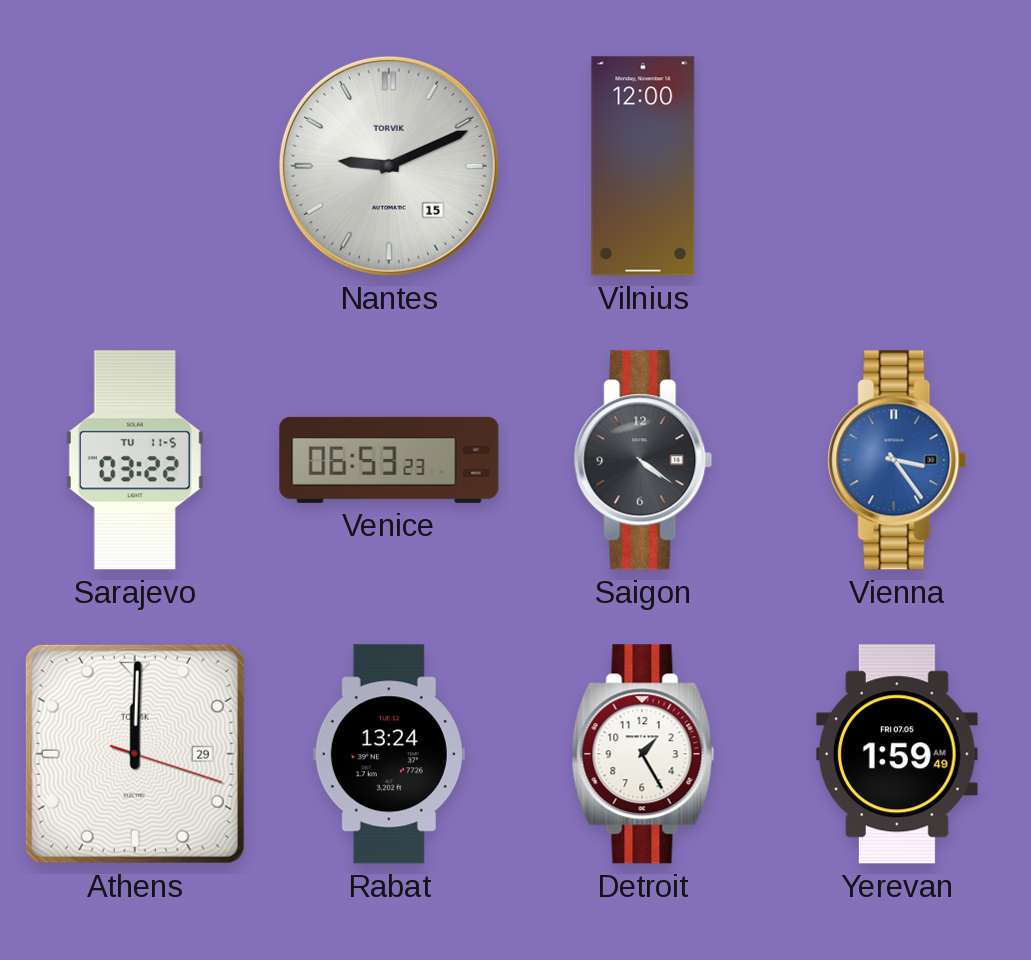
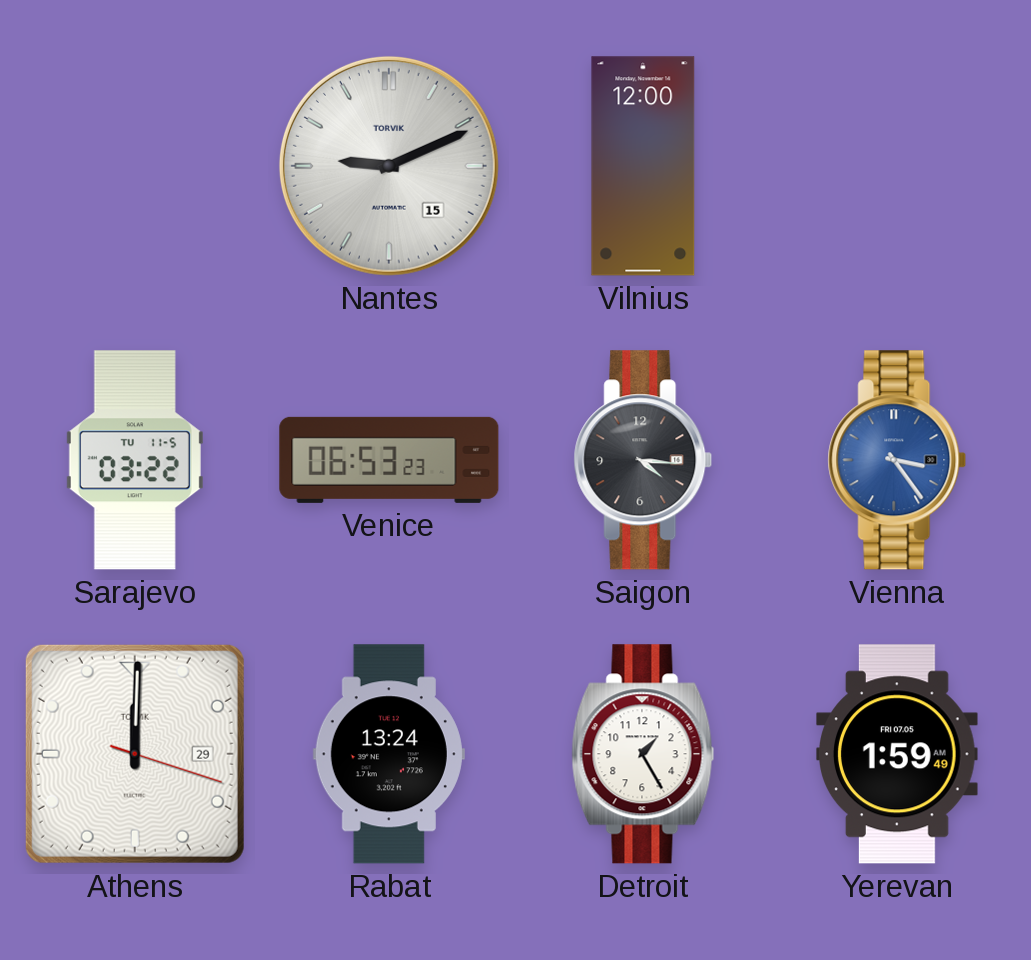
Saigon: 4:21 -> 4:16
